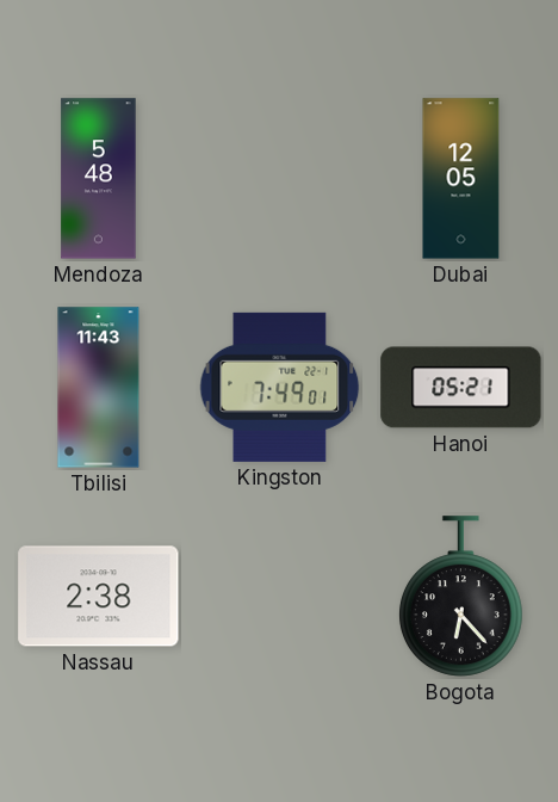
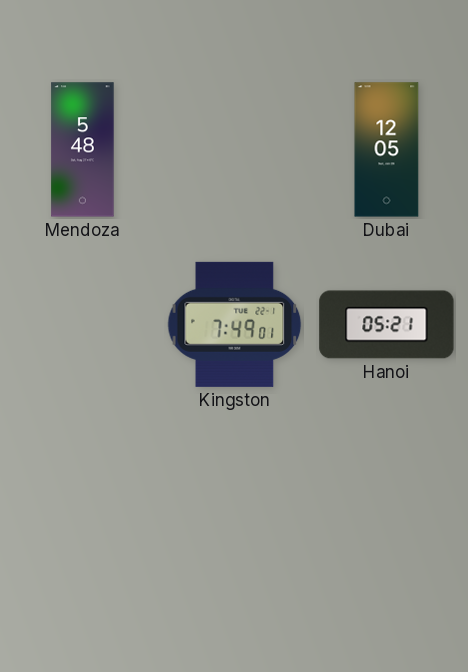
Tbilisi: 11:43 -> none
Nassau: 2:38 -> none
Bogota: 6:23 -> none
